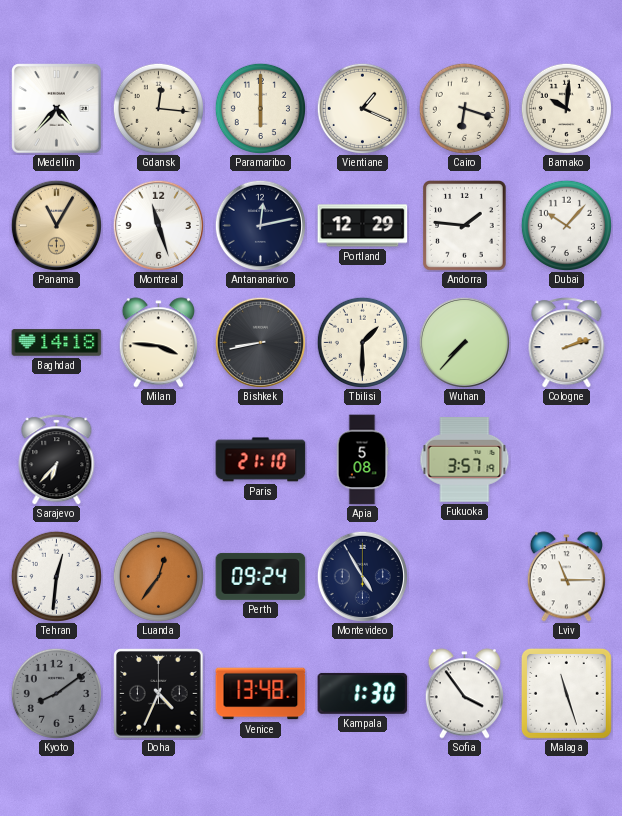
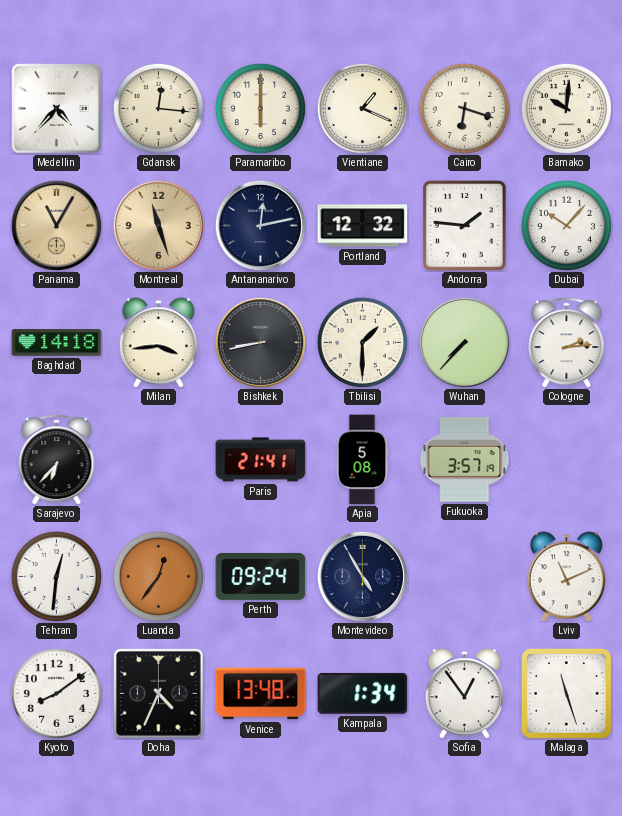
Montreal dial: white -> champagne
Portland: 12:29 -> 12:32
Milan: 3:46 -> 3:44
Cologne: 2:12 -> 2:14
Paris: 21:10 -> 21:41
Lviv: 11:15 -> 11:11
Kyoto dial: grey -> white
Kampala: 1:30 -> 1:34
Sofia: 3:54 -> 12:54
